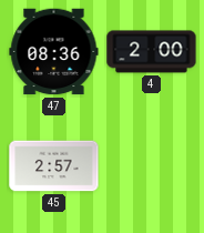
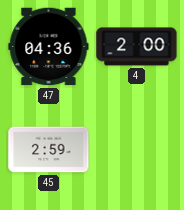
47: 08:36 -> 04:36
45: 2:57 -> 2:59
